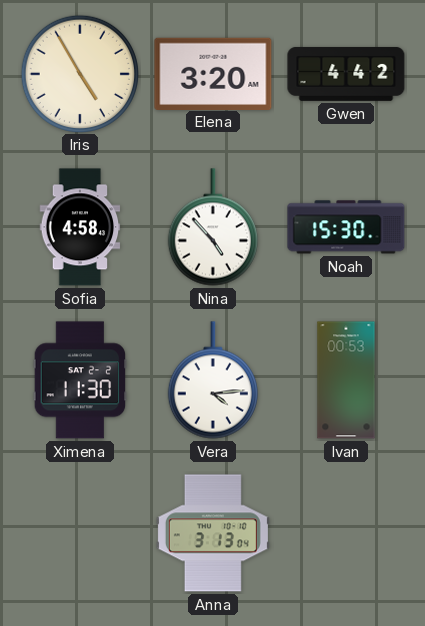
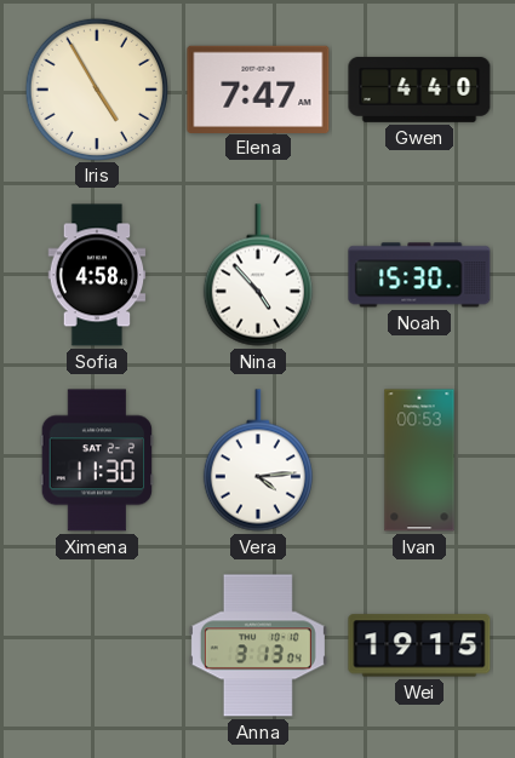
Elena: 3:20 -> 7:47
Gwen: 4:42 -> 4:40
Wei: none -> 19:15
